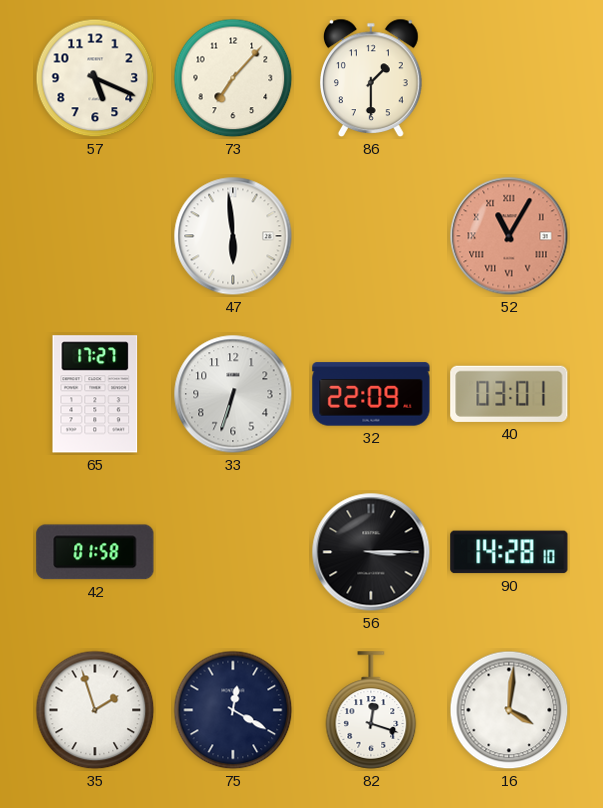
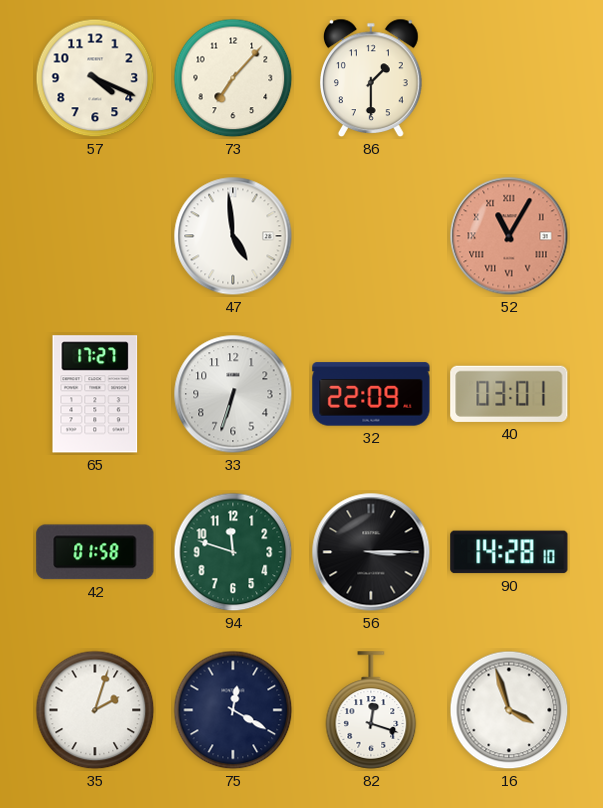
57: 5:19 -> 4:19
47: 5:59 -> 4:59
94: none -> 11:48
35: 1:57 -> 2:03
16: 4:01 -> 3:57
